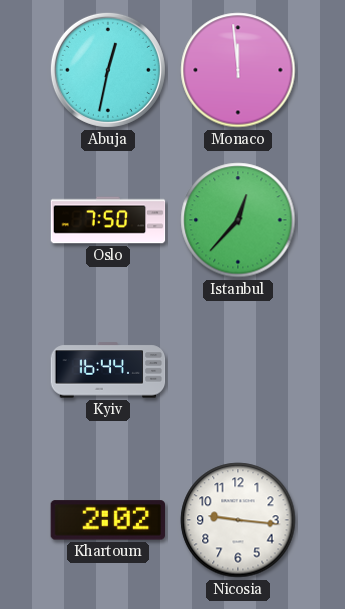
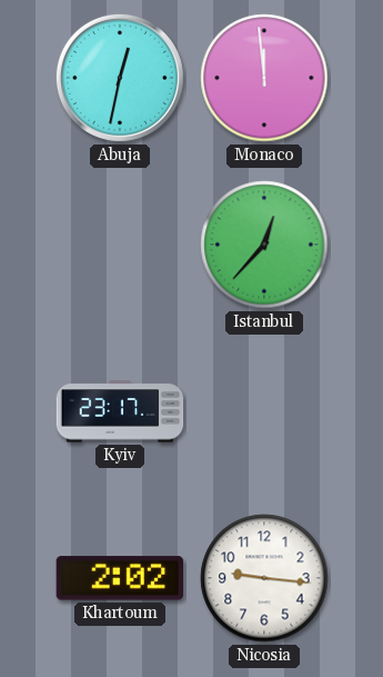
Oslo: 7:50 -> none
Kyiv: 16:44 -> 23:17
